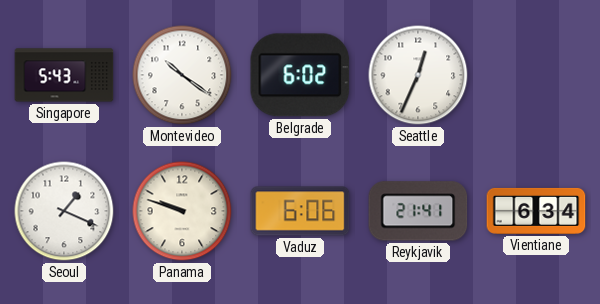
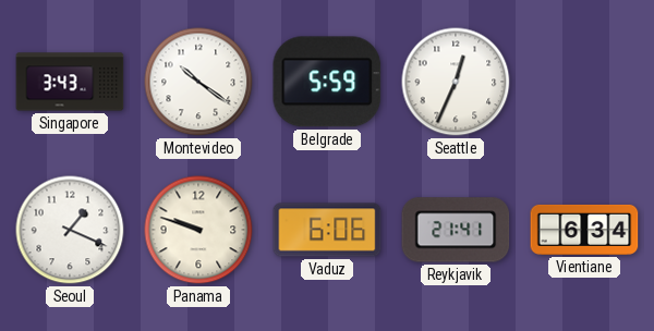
Singapore: 5:43 -> 3:43
Belgrade: 6:02 -> 5:59
